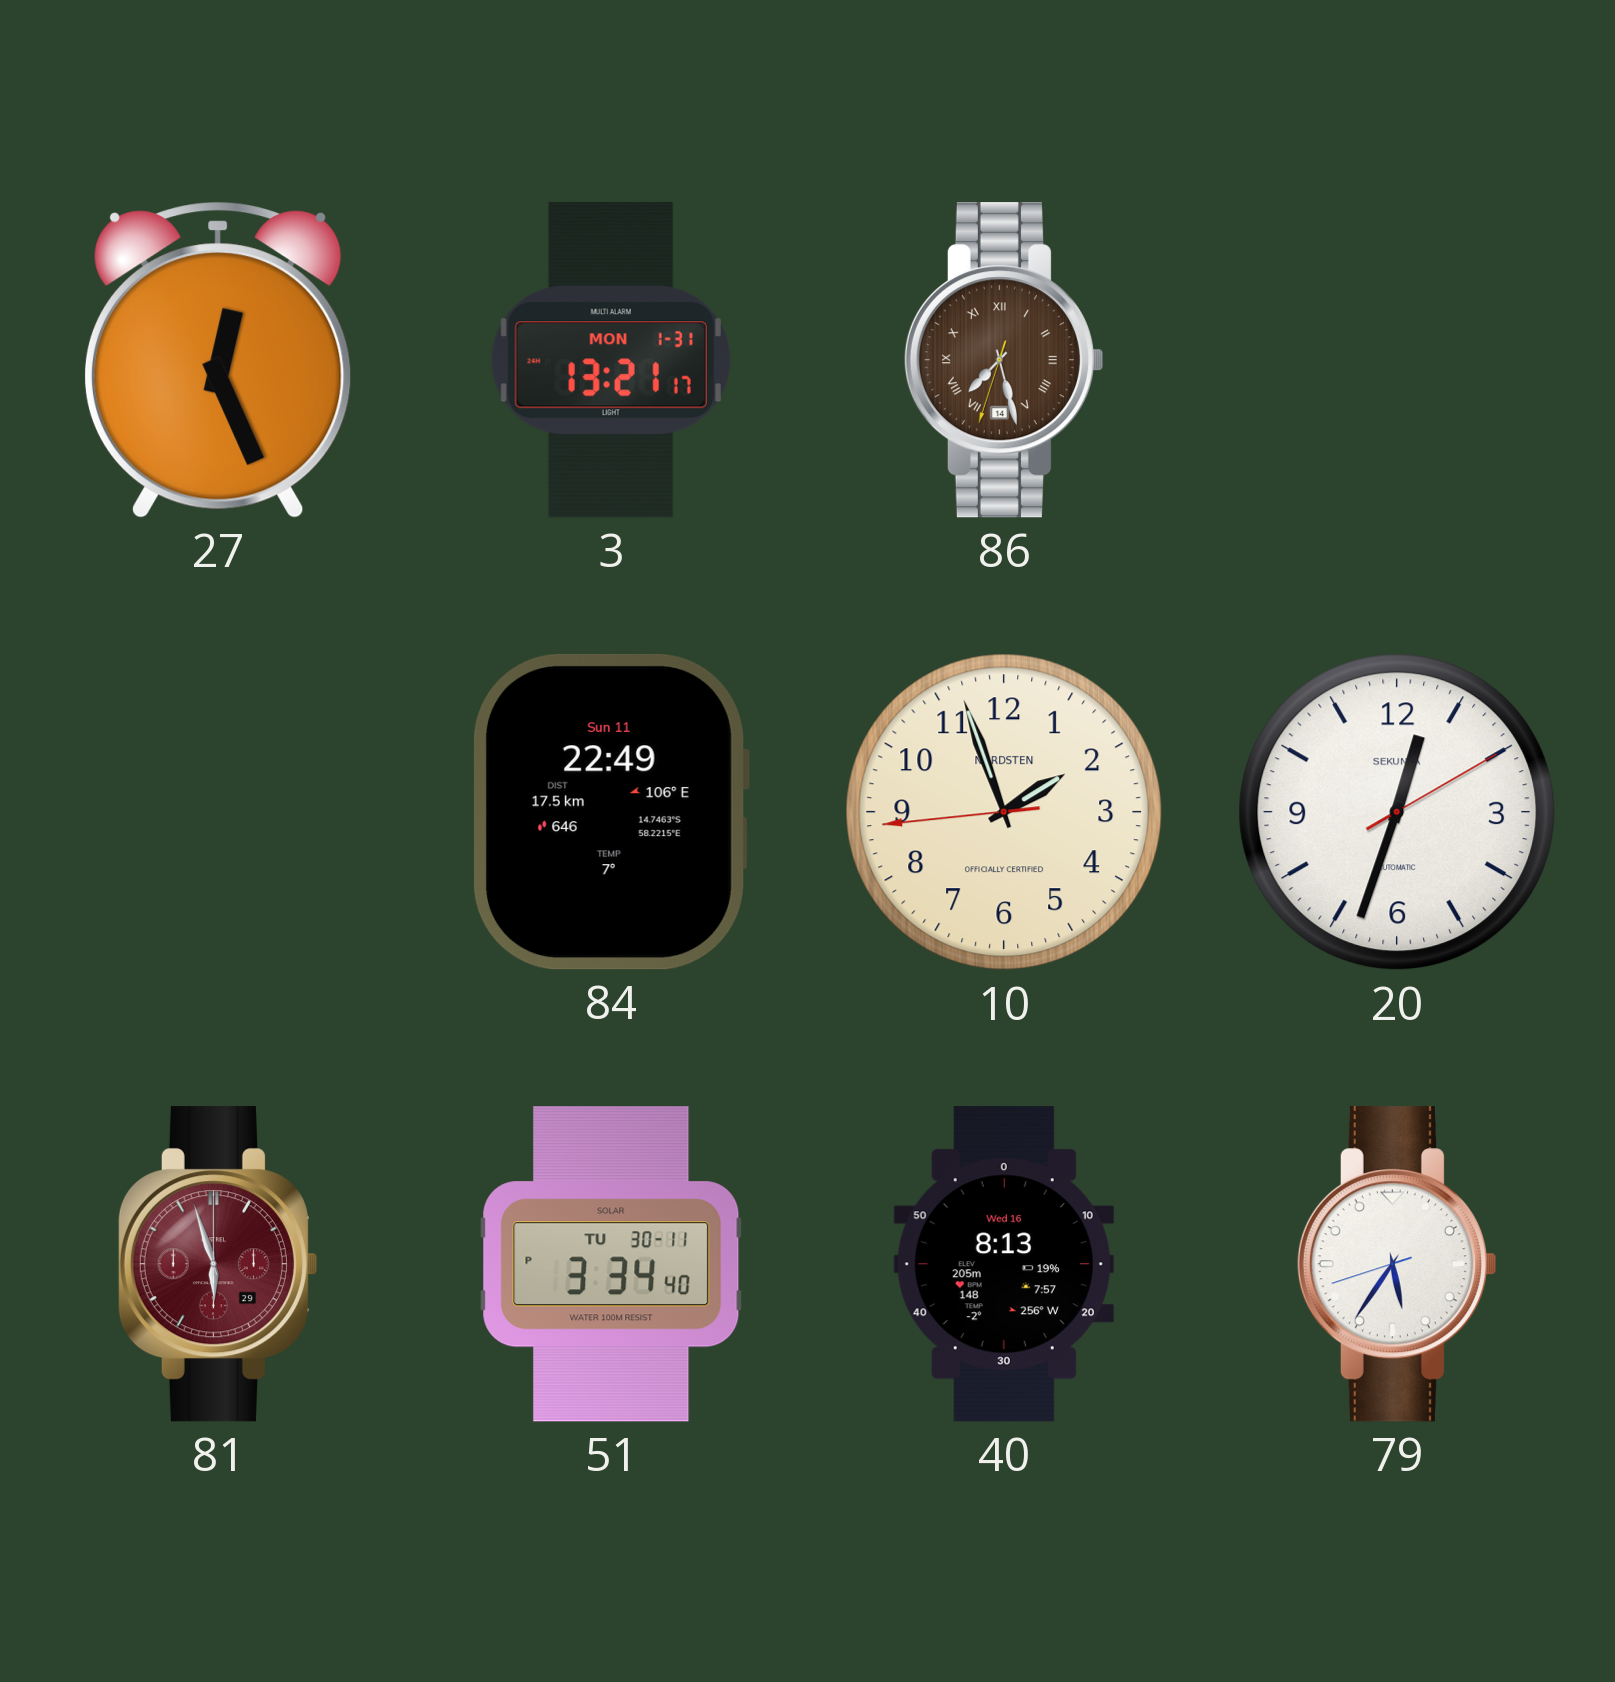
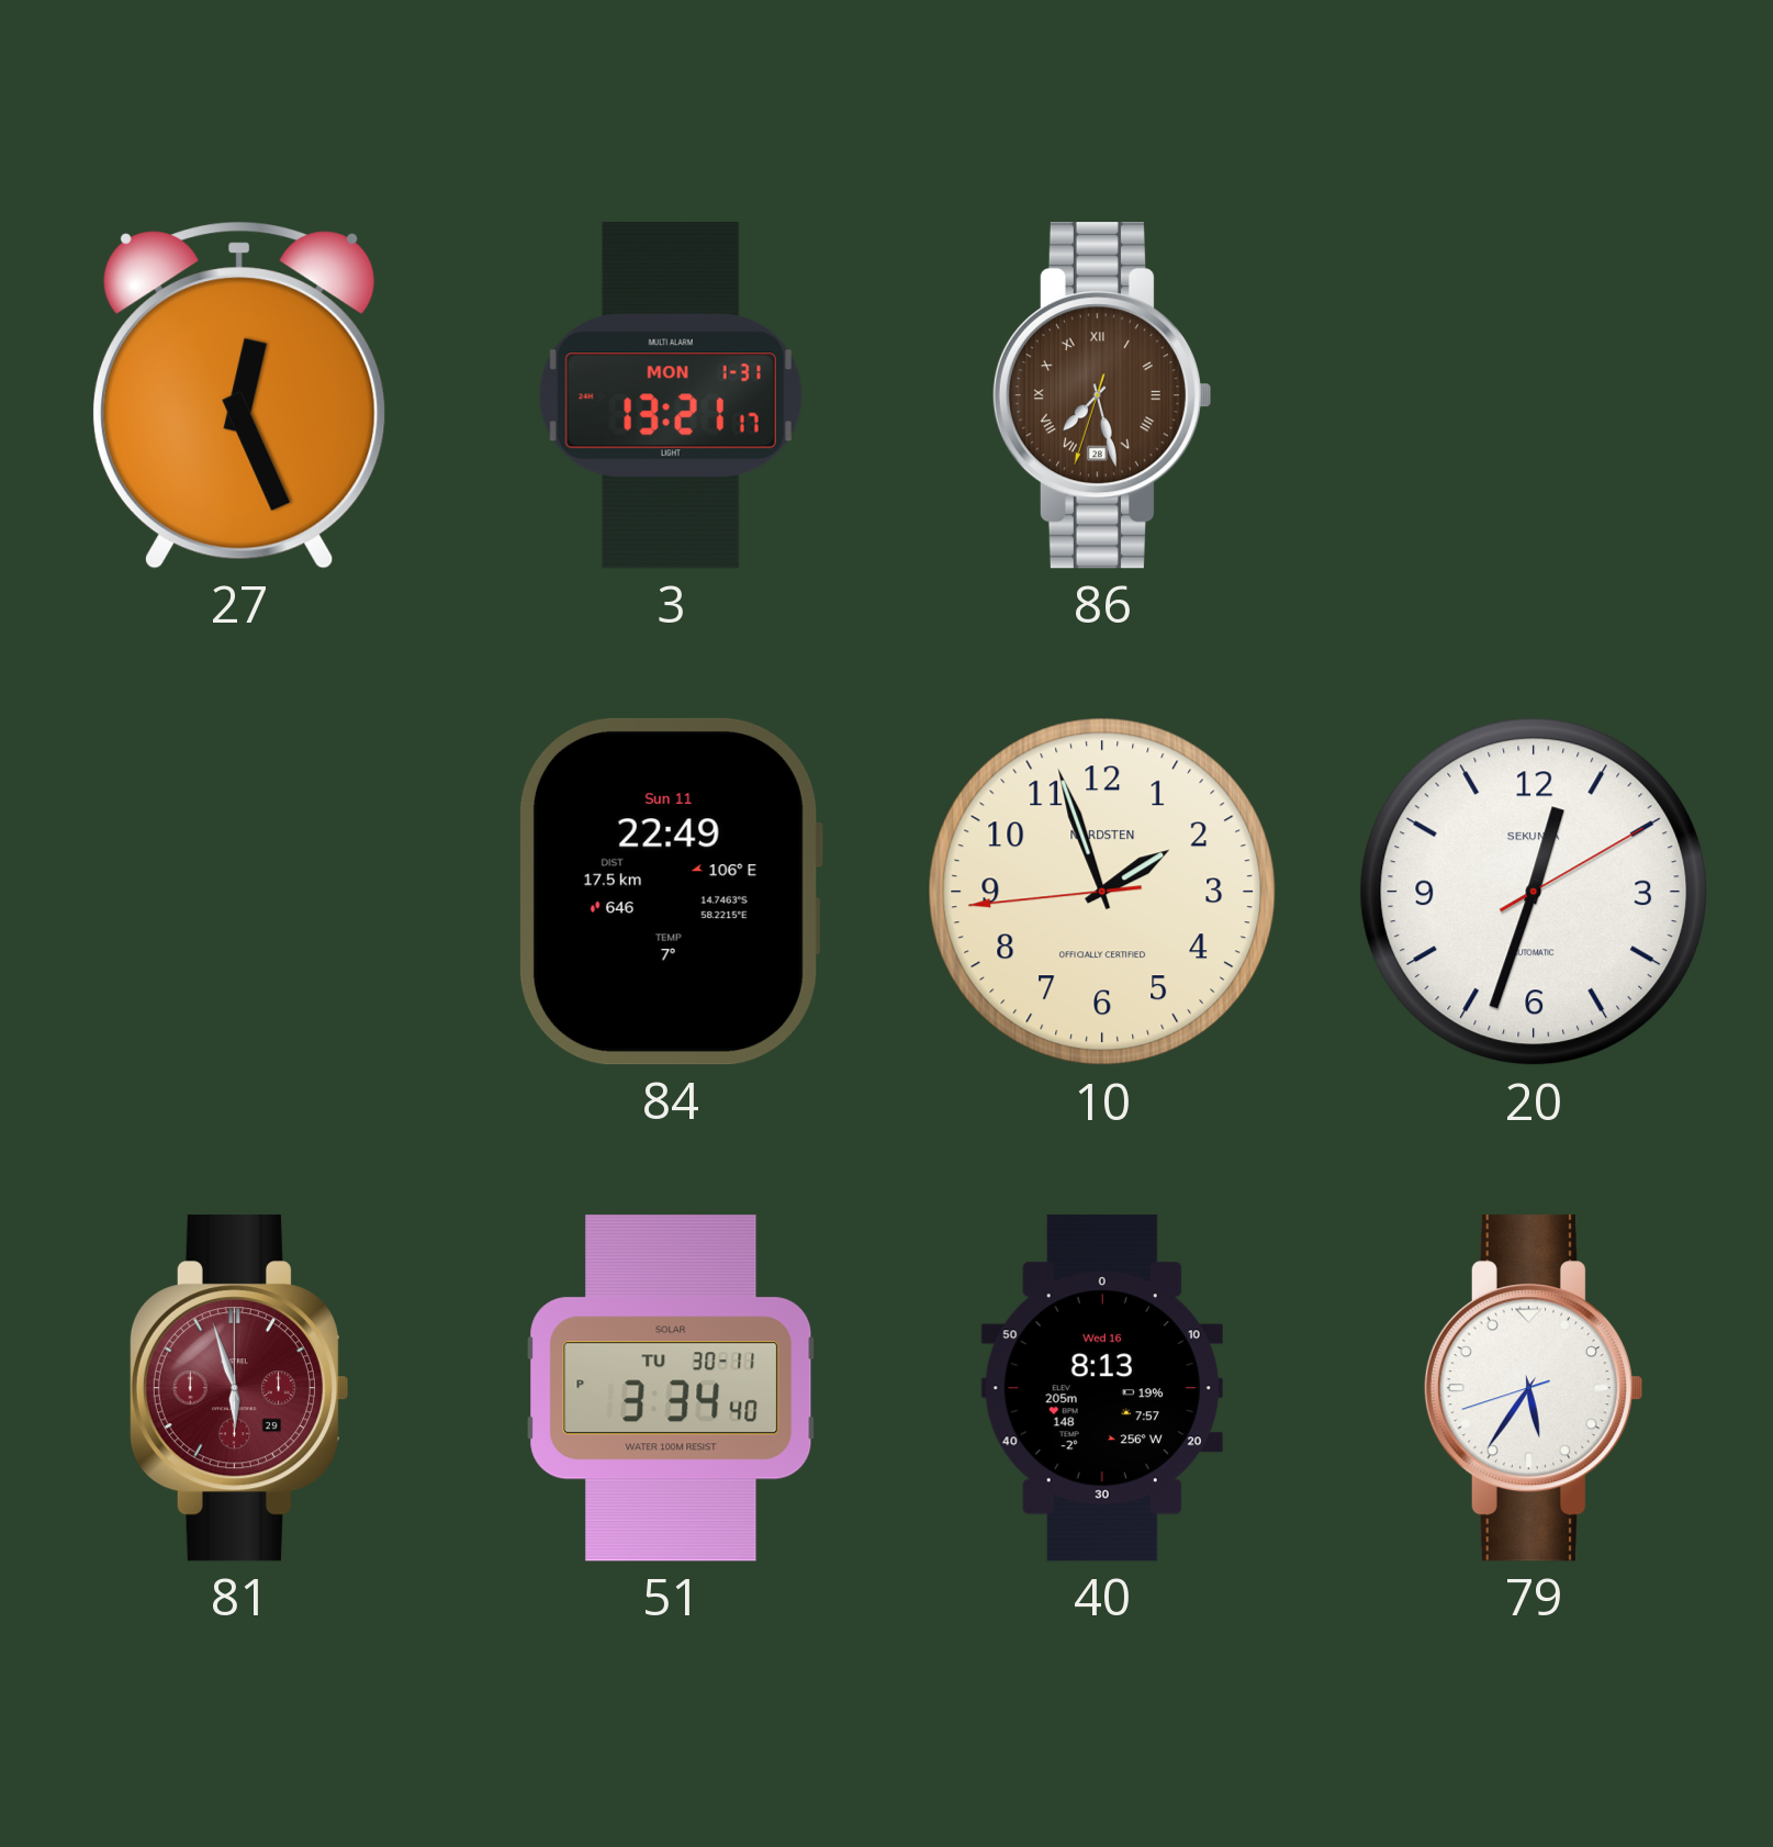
86 date: 14 -> 28
